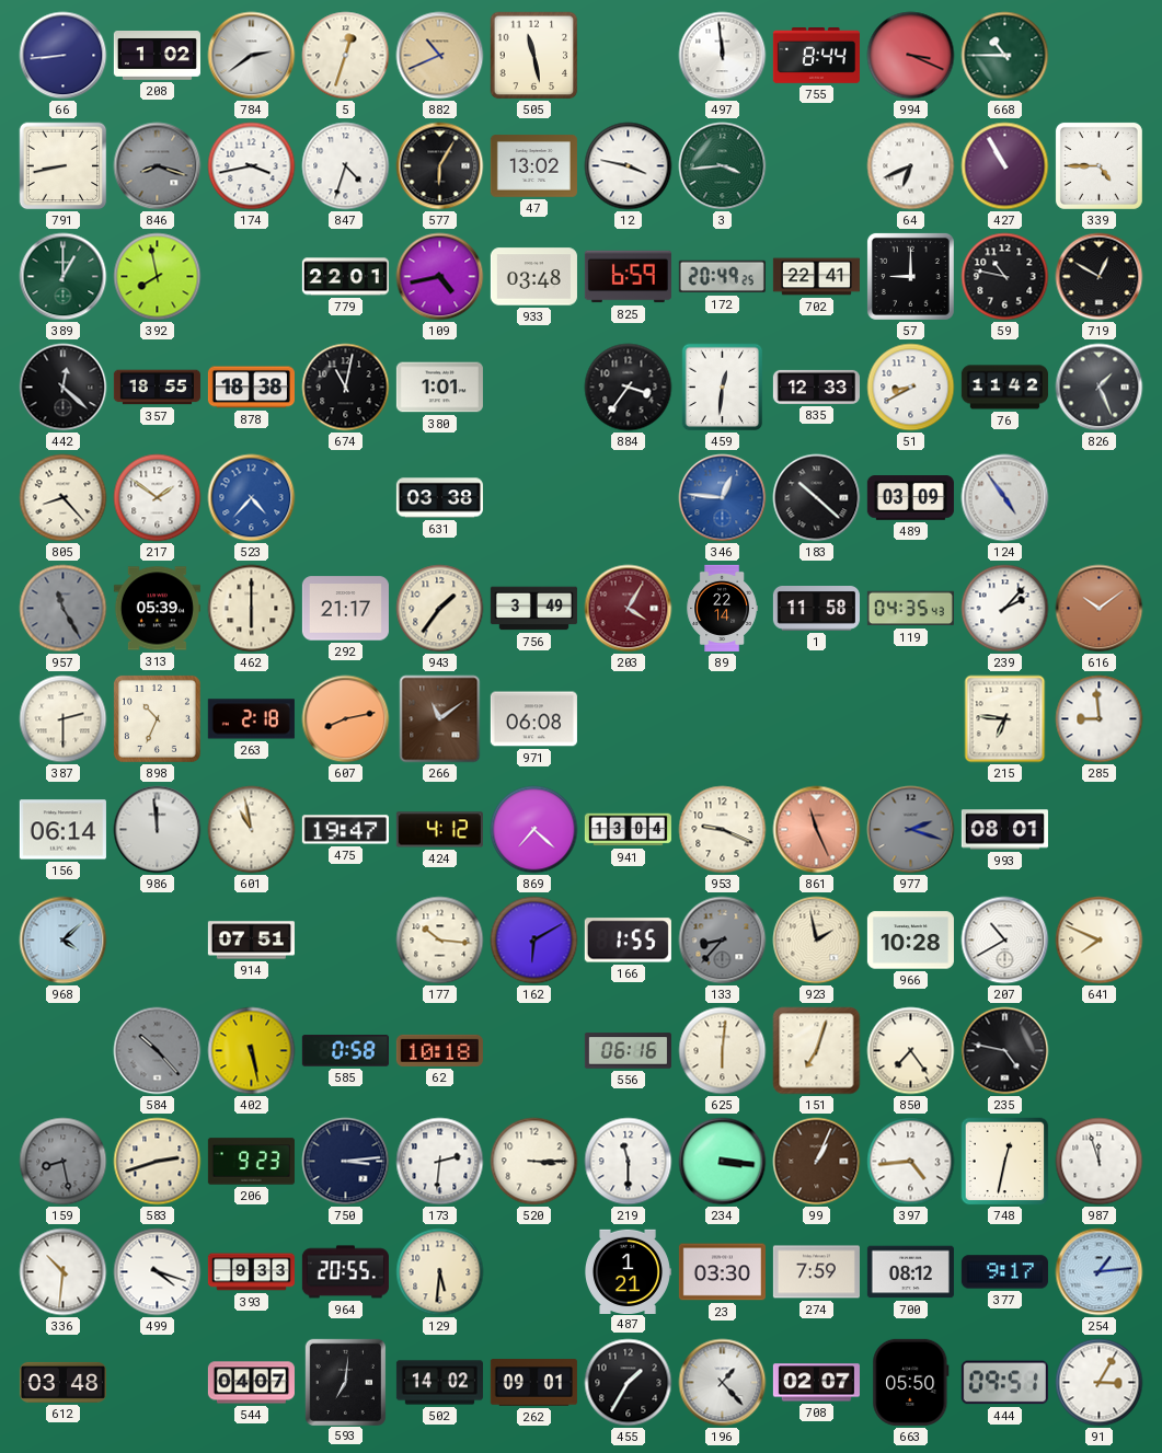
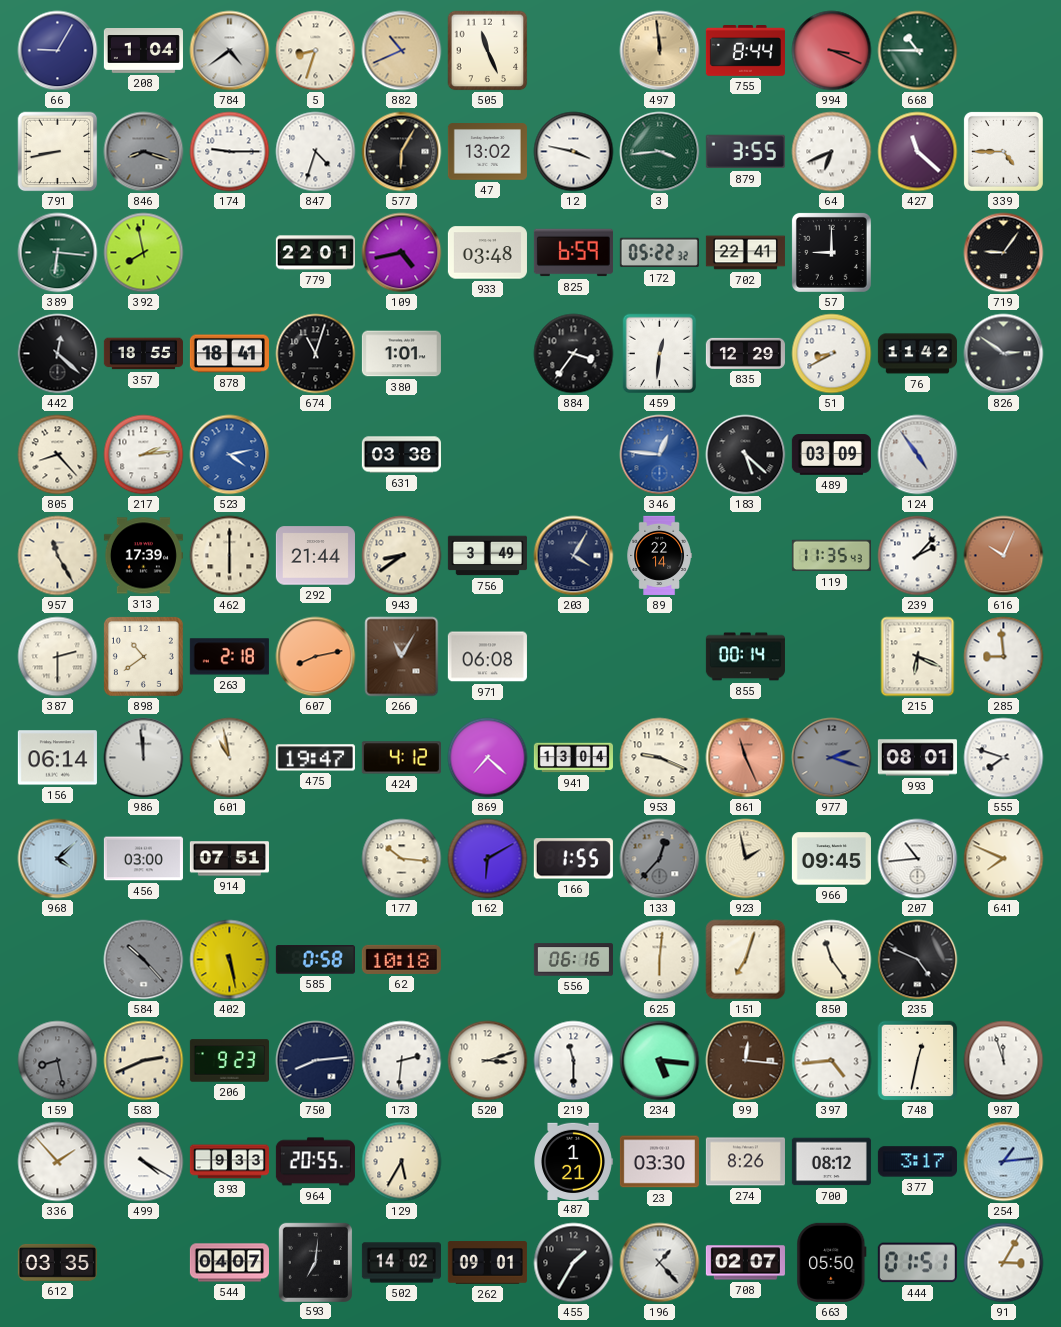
66: 8:44 -> 9:05
208: 1:02 -> 1:04
784: 2:39 -> 4:39
5: 12:33 -> 8:33
505: 11:28 -> 11:26
497 dial: white -> champagne
174: 3:43 -> 9:15
879: none -> 3:55
427: 10:55 -> 11:22
389: 1:00 -> 6:16
172: 20:49 -> 05:22
59: 10:47 -> none
719: 12:50 -> 9:06
878: 18:38 -> 18:41
674: 11:02 -> 11:03
835: 12:33 -> 12:29
826: 1:26 -> 2:51
217: 1:51 -> 2:14
523: 4:37 -> 4:13
183: 10:22 -> 5:22
957 dial: grey -> cream
313: 05:39 -> 17:39
292: 21:17 -> 21:44
943: 1:36 -> 8:39
203 dial: burgundy -> navy
1: 11:58 -> none
119: 04:35 -> 11:35
616: 10:09 -> 10:04
898: 10:34 -> 10:39
266: 11:09 -> 11:05
855: none -> 00:14
215: 6:46 -> 6:19
555: none -> 7:48
456: none -> 03:00
133: 8:37 -> 12:37
966: 10:28 -> 09:45
207: 10:40 -> 10:44
850: 7:24 -> 11:24
235: 4:47 -> 4:49
583: 2:42 -> 2:41
750: 3:14 -> 8:14
520: 3:15 -> 3:12
234: 3:16 -> 5:16
99: 1:04 -> 12:16
336: 10:31 -> 1:53
499: 4:18 -> 4:20
129: 5:31 -> 5:35
274: 7:59 -> 8:26
377: 9:17 -> 3:17
612: 03:48 -> 03:35
444: 09:51 -> 01:51
